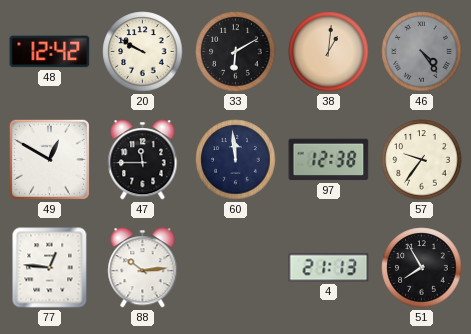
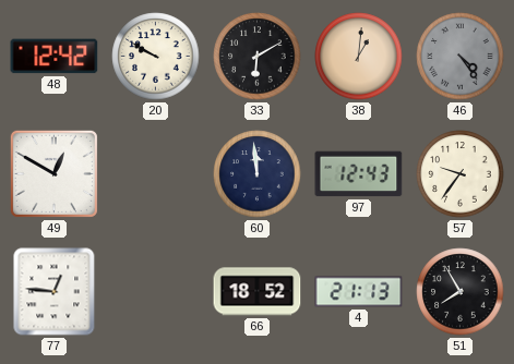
47: 11:45 -> none
97: 12:38 -> 12:43
88: 10:14 -> none
66: none -> 18:52
